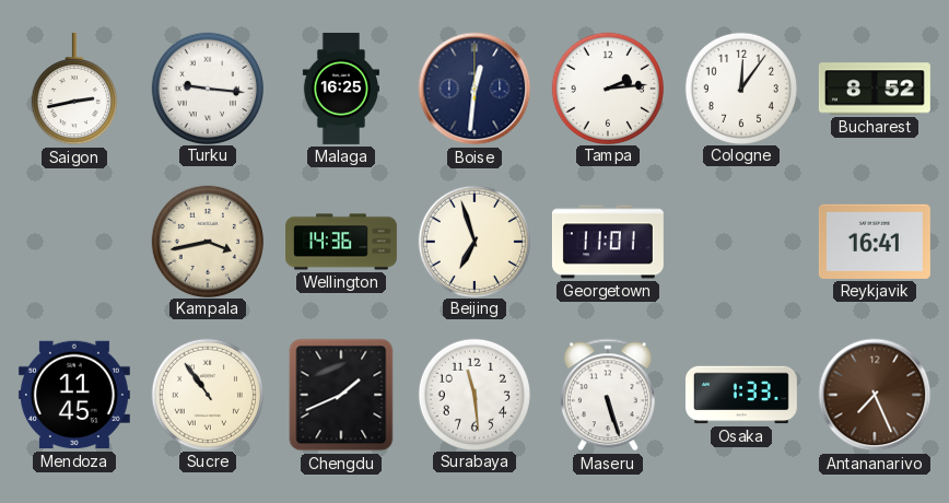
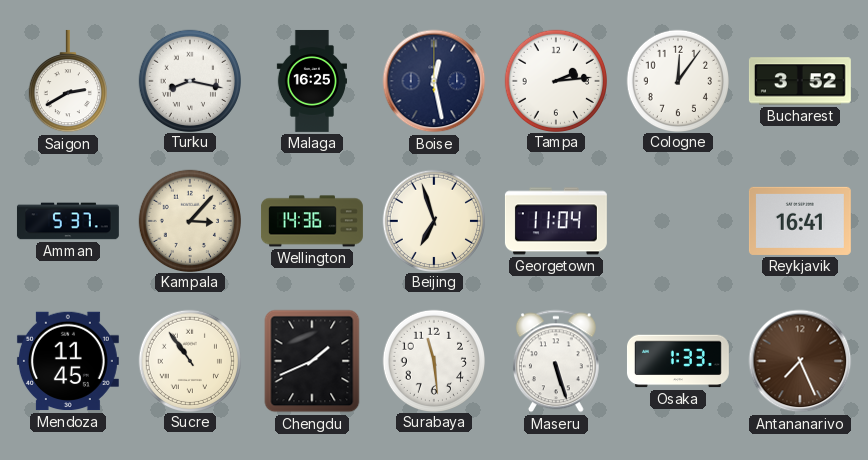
Saigon: 2:43 -> 2:40
Turku: 9:16 -> 8:17
Boise: 12:31 -> 12:28
Bucharest: 8:52 -> 3:52
Amman: none -> 5:37
Kampala: 3:43 -> 3:07
Georgetown: 11:01 -> 11:04
